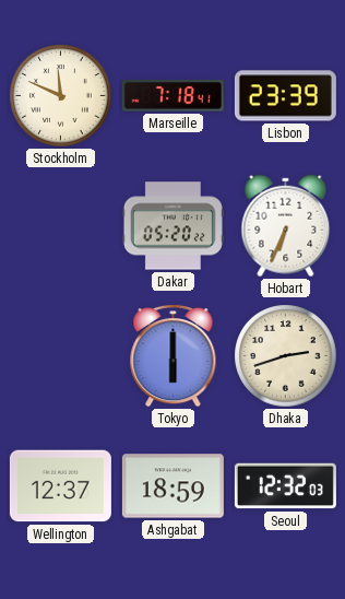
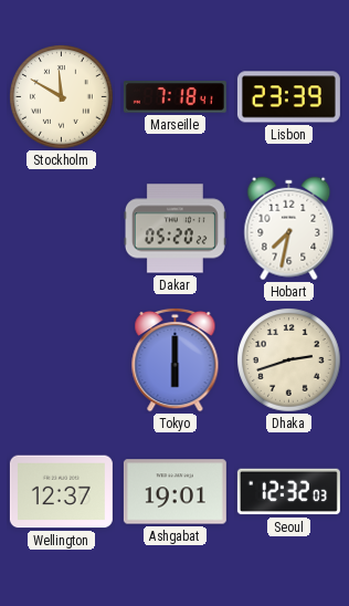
Stockholm: 11:49 -> 11:50
Hobart: 6:34 -> 7:32
Ashgabat: 18:59 -> 19:01
